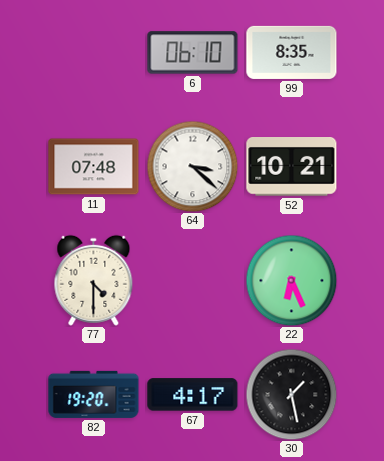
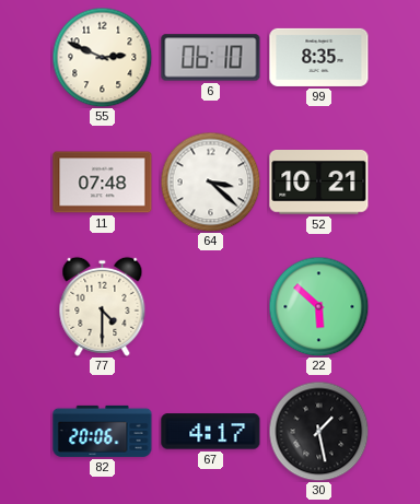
55: none -> 2:49
22: 6:26 -> 5:52
82: 19:20 -> 20:06
